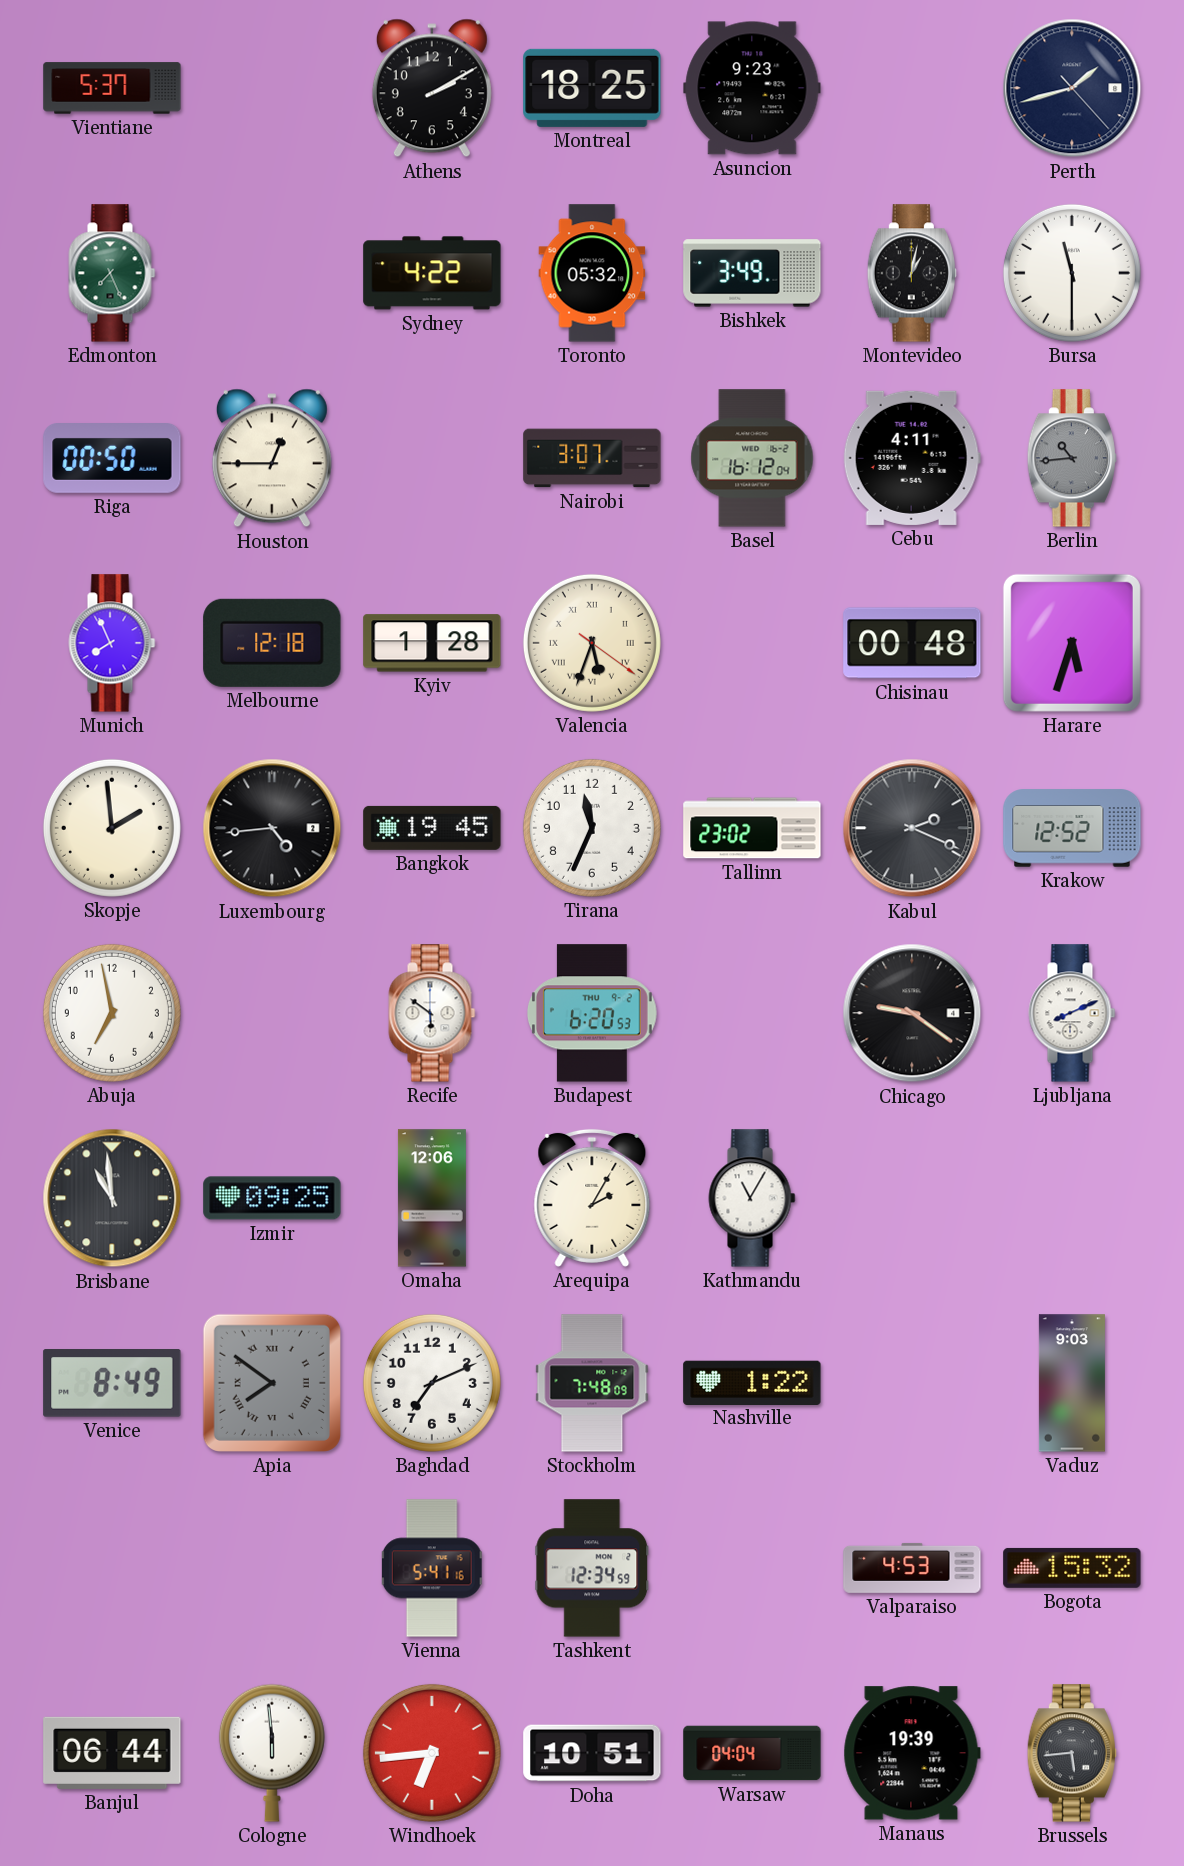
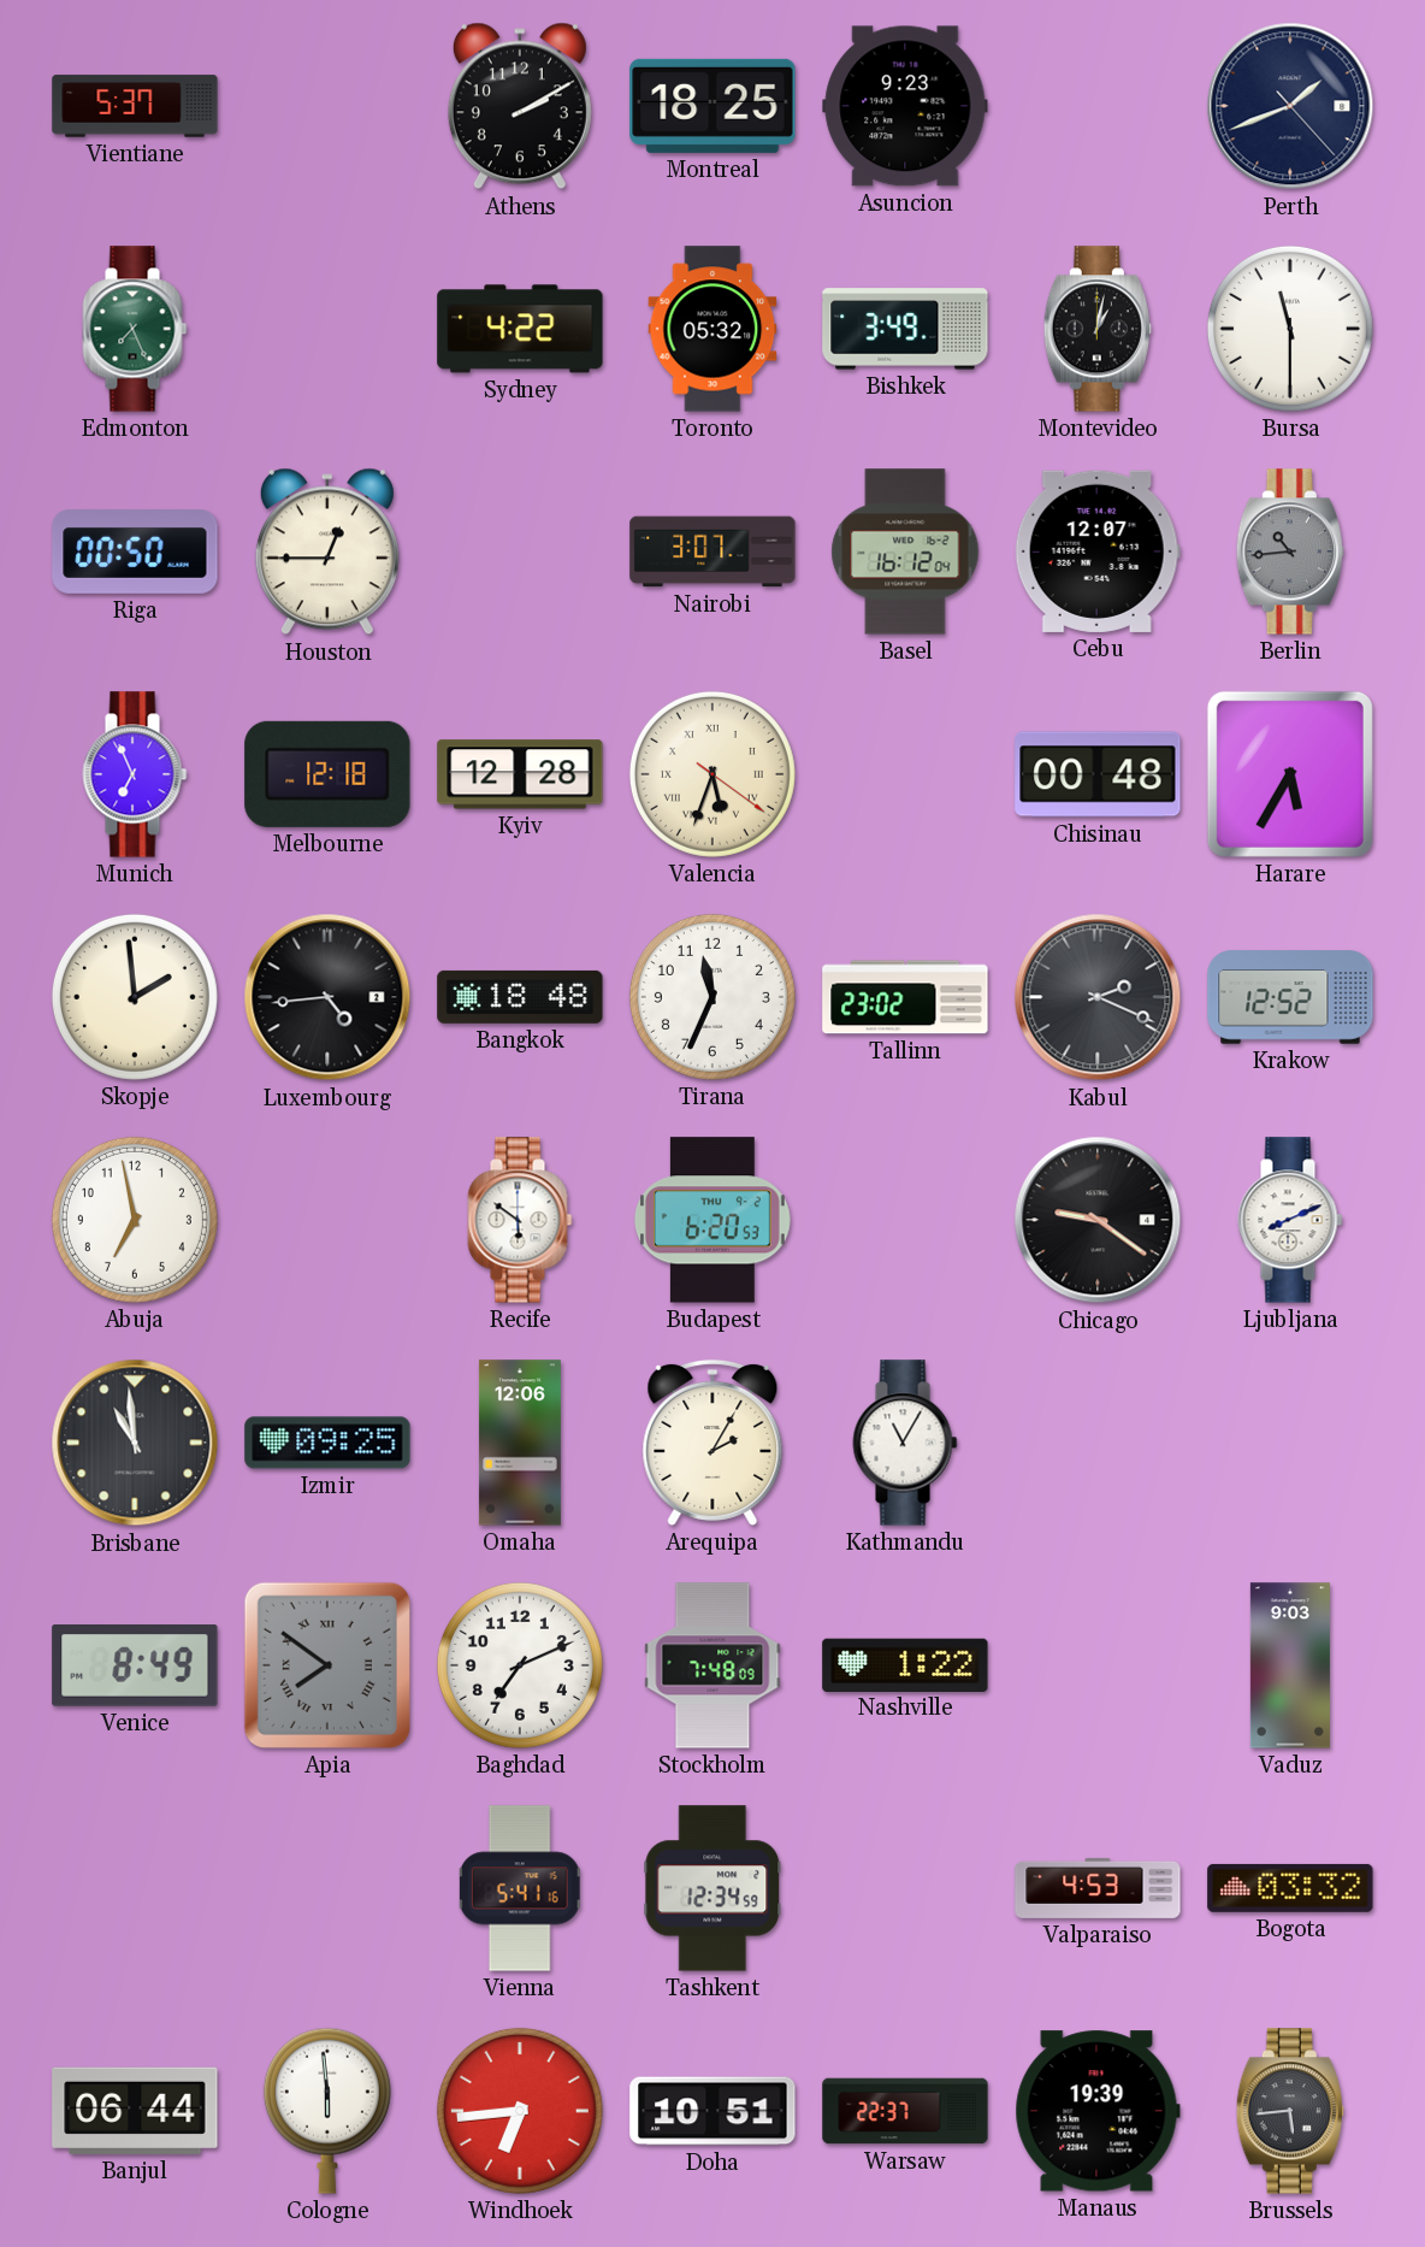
Perth: 1:42 -> 1:41
Cebu: 4:11 -> 12:07
Munich: 7:56 -> 6:56
Kyiv: 1:28 -> 12:28
Harare: 5:33 -> 5:35
Bangkok: 19:45 -> 18:48
Bogota: 15:32 -> 03:32
Warsaw: 04:04 -> 22:37
